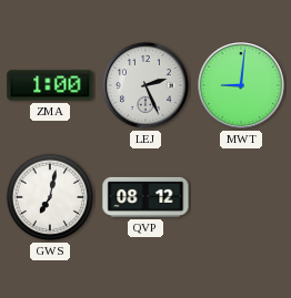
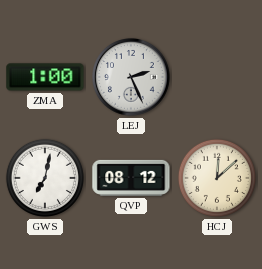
MWT: 9:01 -> none
HCJ: none -> 12:08
